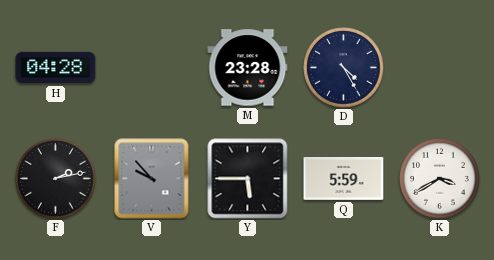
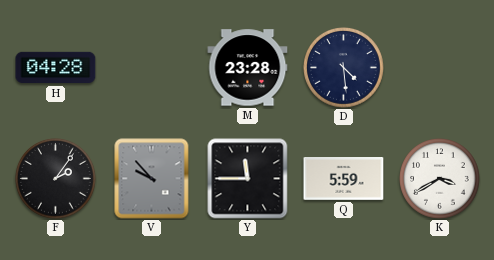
D: 4:25 -> 4:29
F: 2:13 -> 2:06
Y: 5:45 -> 11:45
